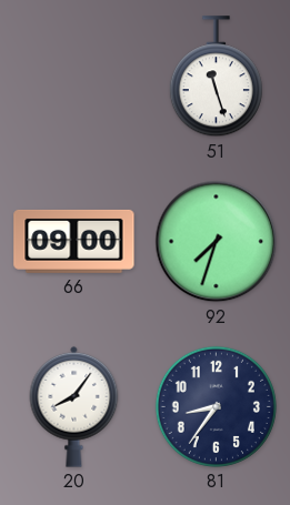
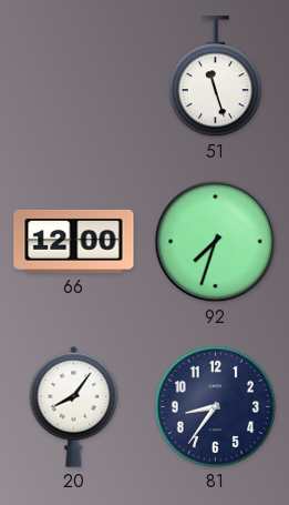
66: 09:00 -> 12:00
